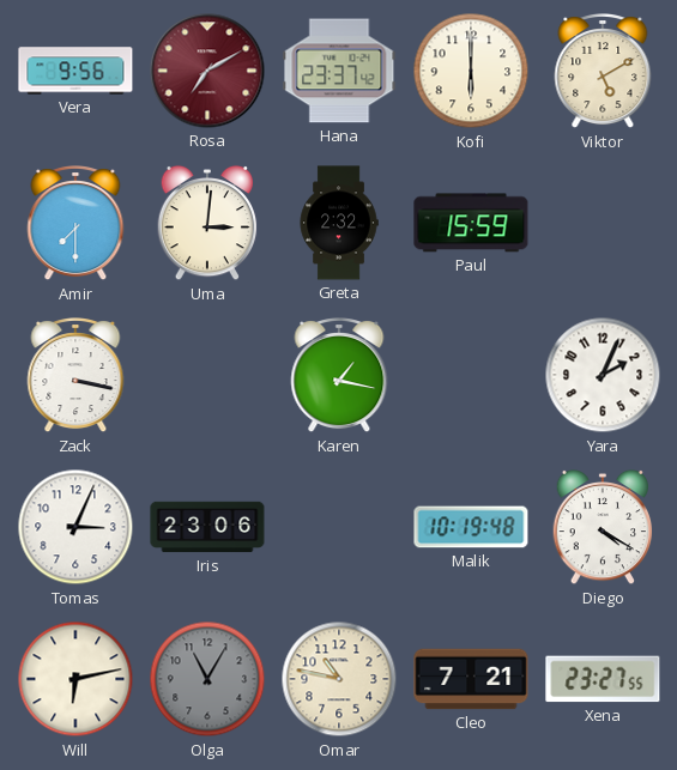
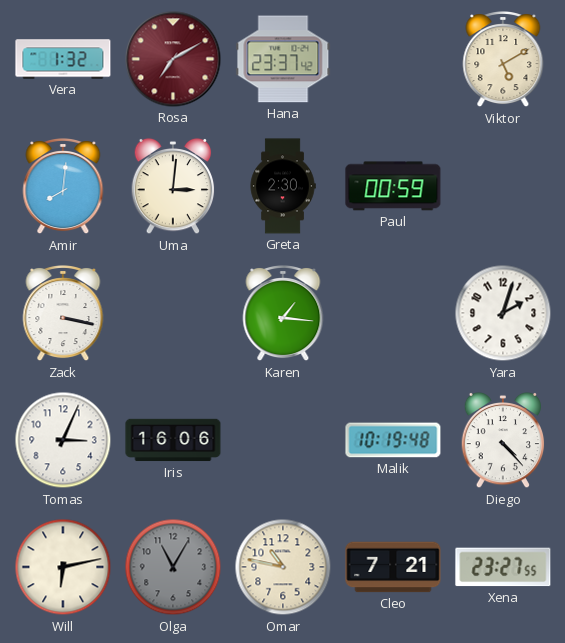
Vera: 9:56 -> 1:32
Kofi: 6:00 -> none
Amir: 7:30 -> 8:01
Greta: 2:32 -> 2:30
Paul: 15:59 -> 00:59
Karen: 1:17 -> 1:16
Yara: 2:04 -> 2:03
Iris: 23:06 -> 16:06
Diego: 4:20 -> 4:23
